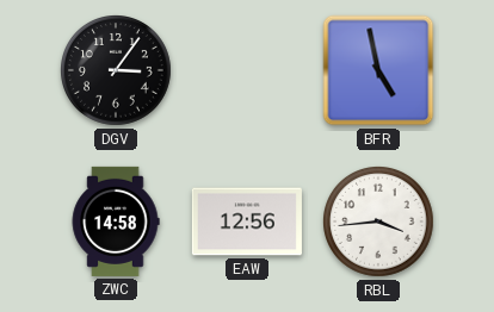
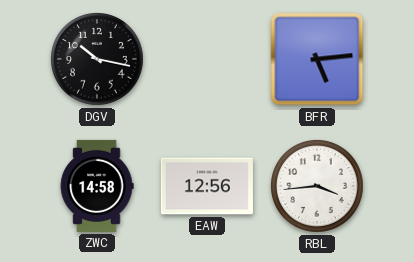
DGV: 3:06 -> 10:17
BFR: 4:58 -> 5:14
